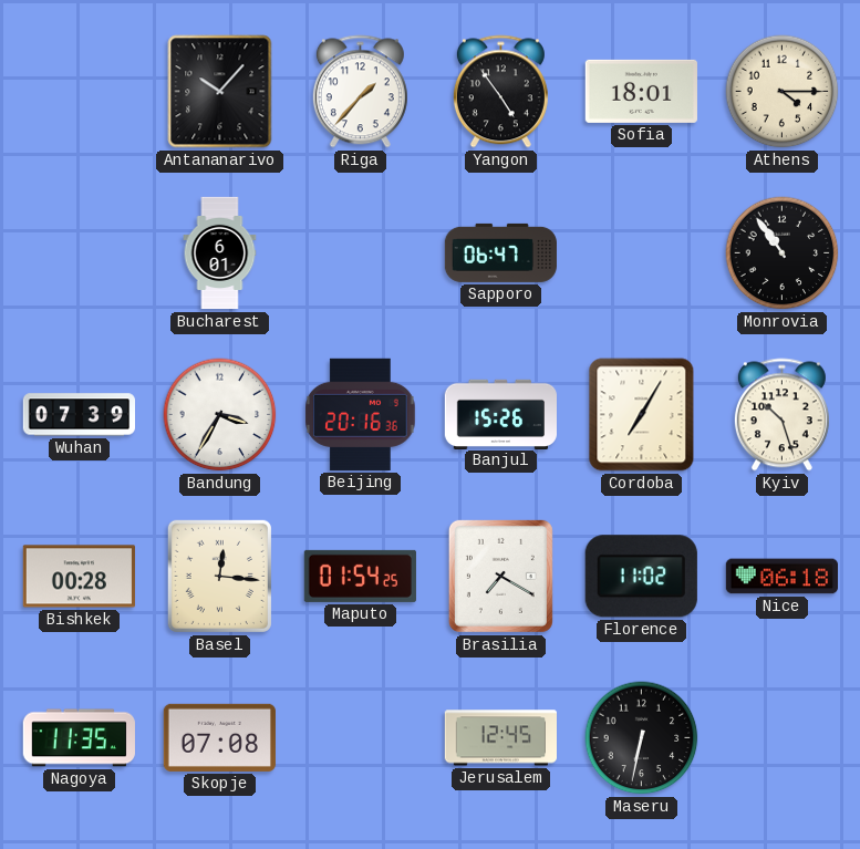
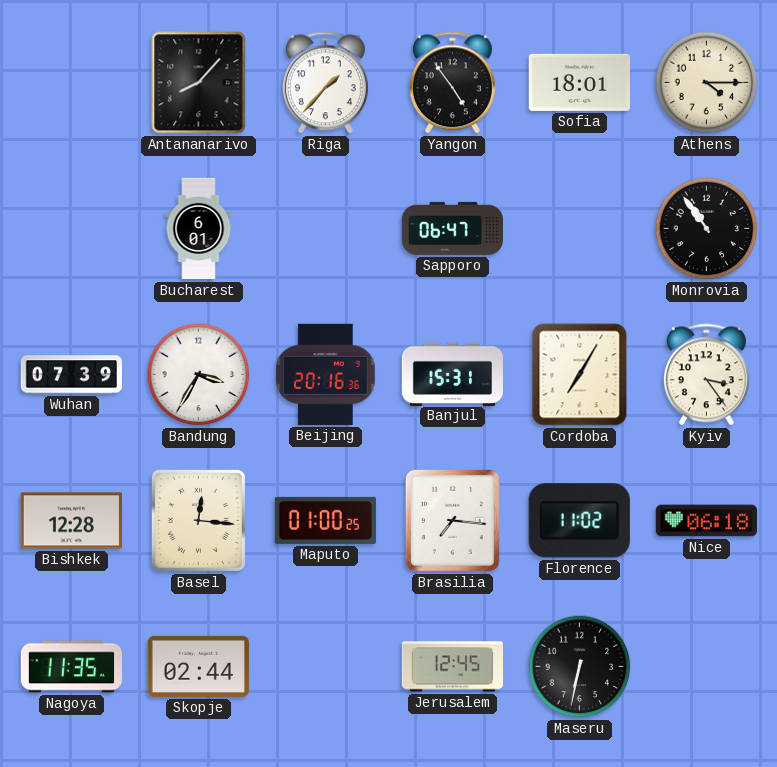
Antananarivo: 10:07 -> 8:07
Banjul: 15:26 -> 15:31
Kyiv: 10:27 -> 3:24
Bishkek: 00:28 -> 12:28
Maputo: 01:54 -> 01:00
Brasilia: 7:20 -> 7:16
Skopje: 07:08 -> 02:44
